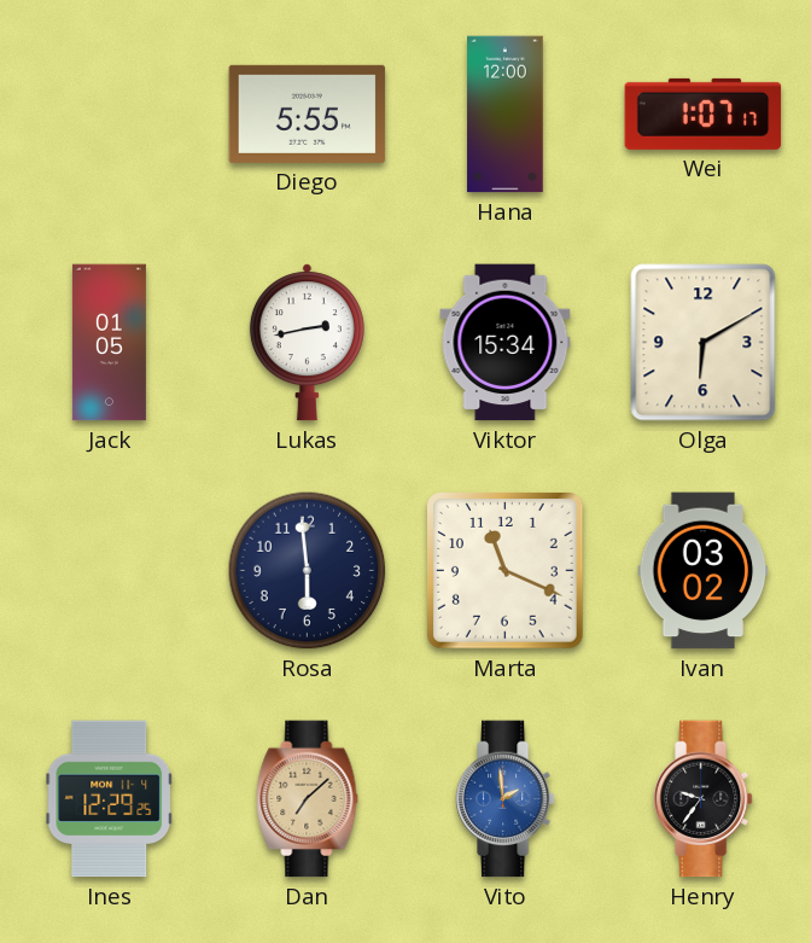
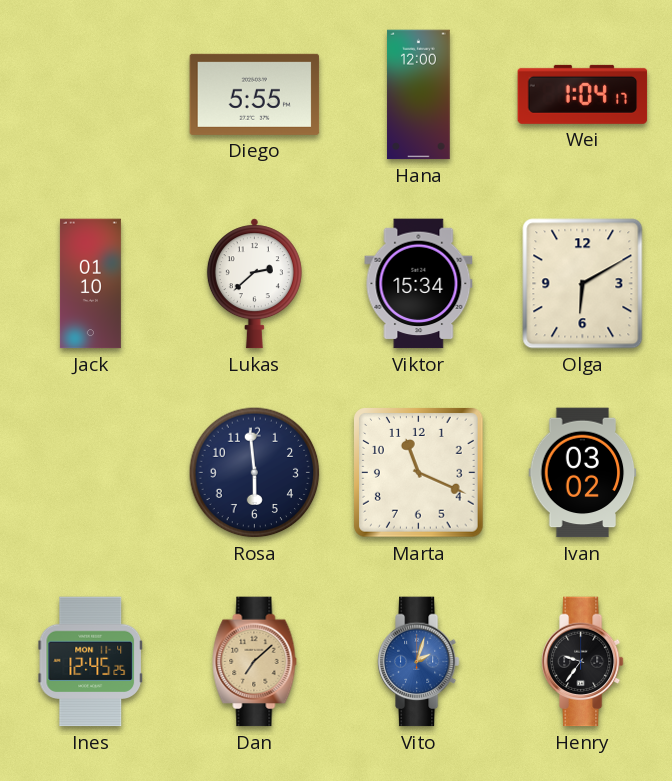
Wei: 1:07 -> 1:04
Jack: 01:05 -> 01:10
Lukas: 2:43 -> 2:38
Ines: 12:29 -> 12:45
Vito: 1:59 -> 2:03
